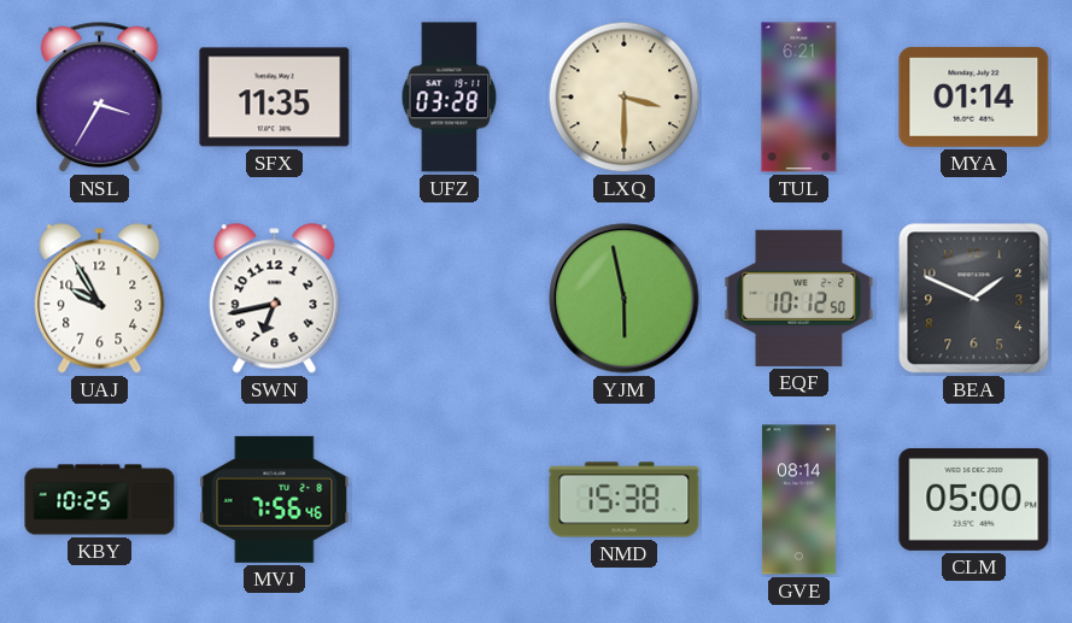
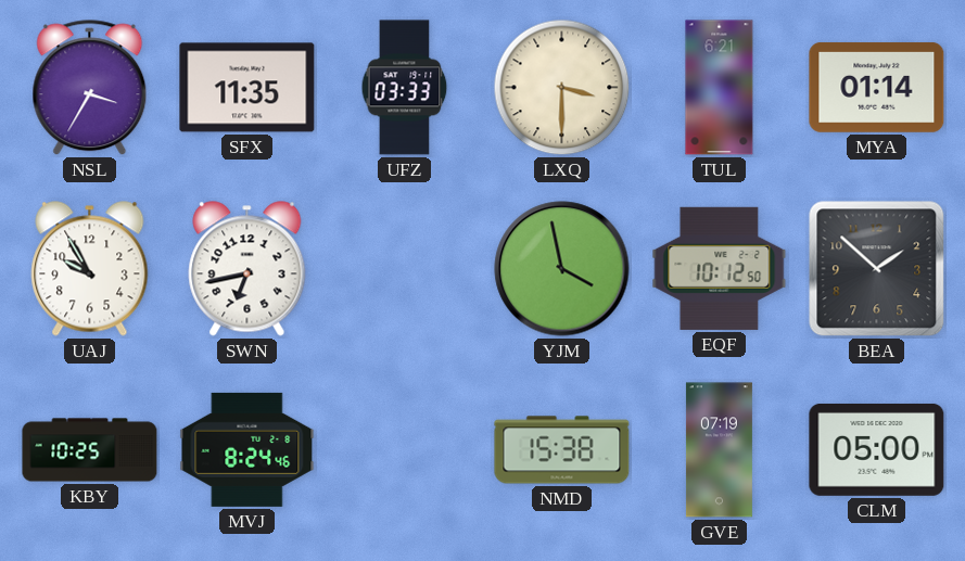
UFZ: 03:28 -> 03:33
YJM: 5:58 -> 3:58
BEA: 1:49 -> 1:52
MVJ: 7:56 -> 8:24
GVE: 08:14 -> 07:19
